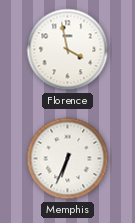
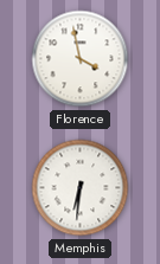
Memphis: 6:34 -> 6:31
